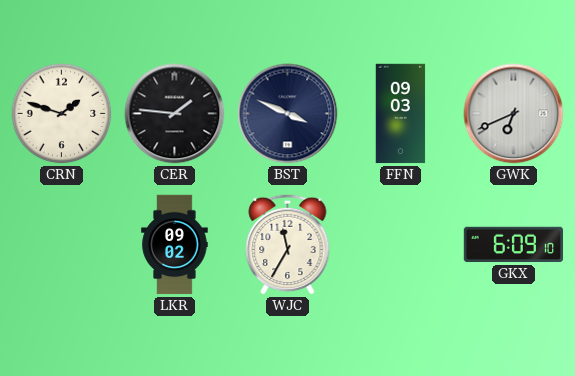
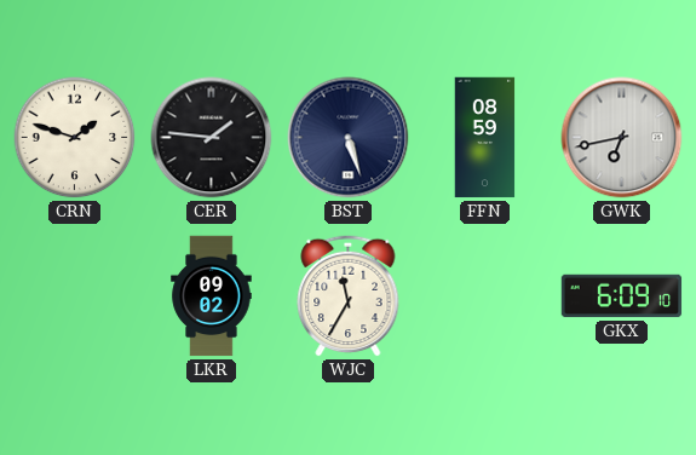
BST: 3:49 -> 5:27
FFN: 09:03 -> 08:59
GWK: 6:41 -> 6:43
